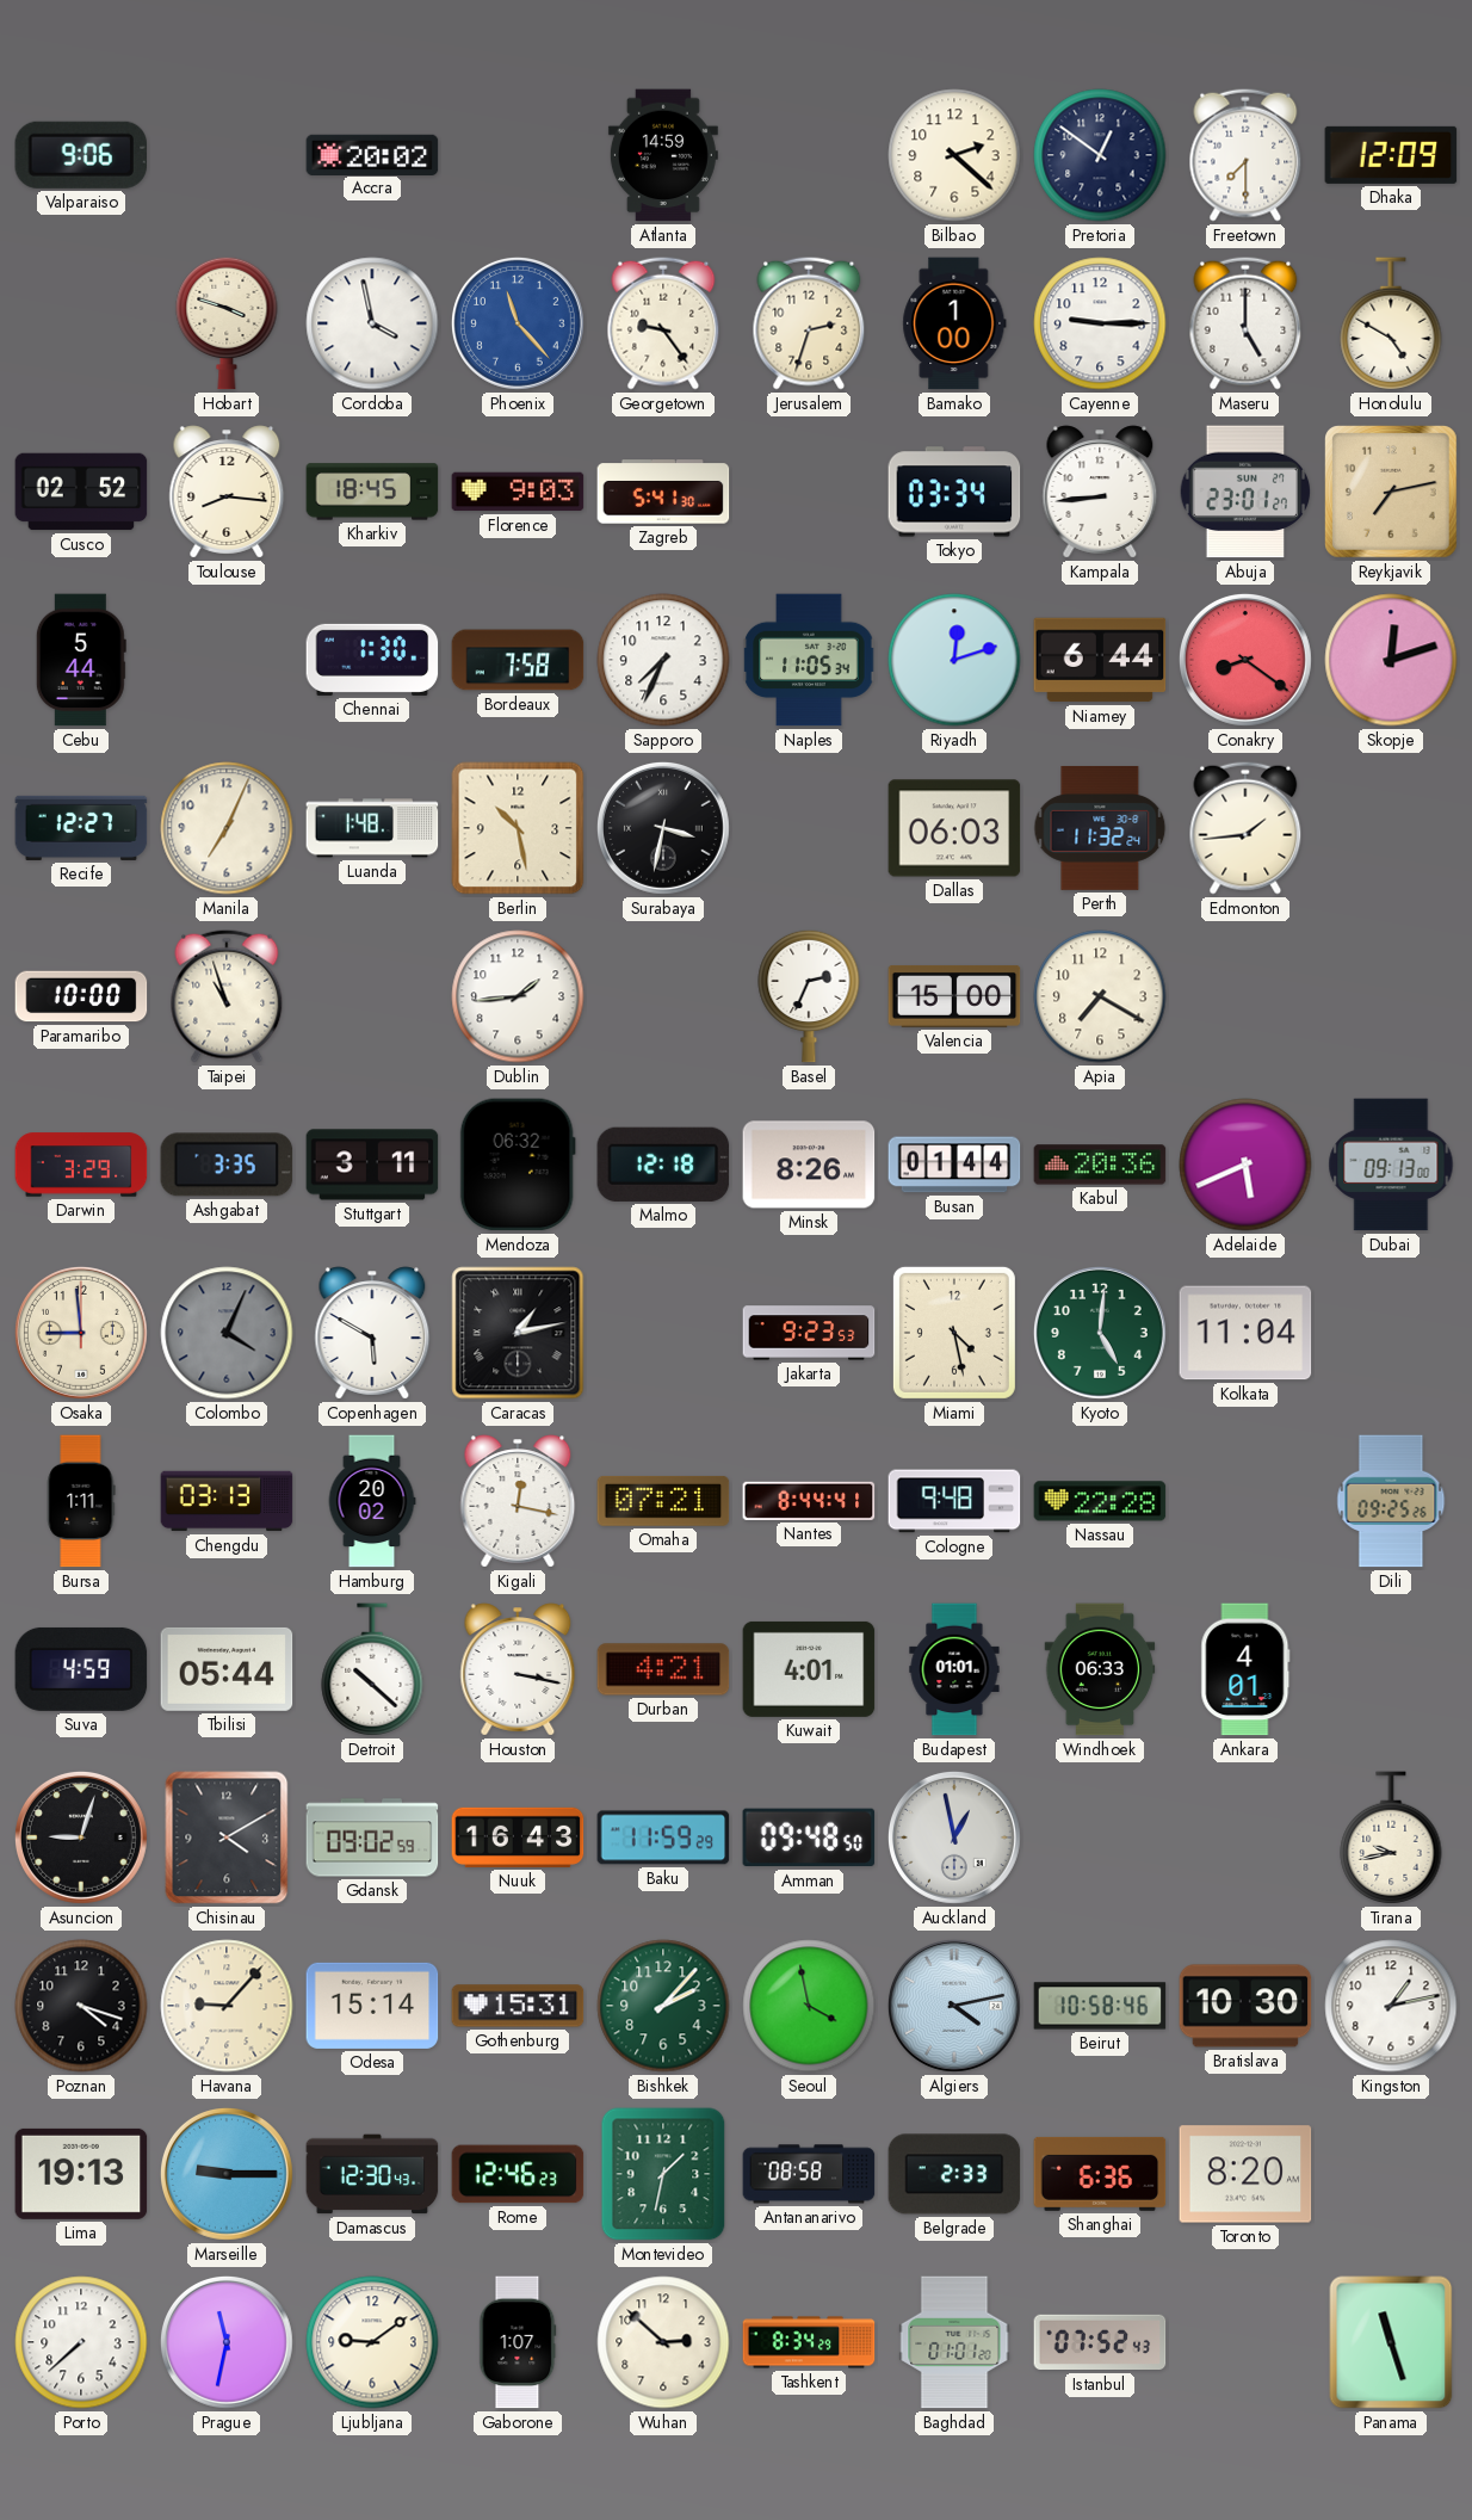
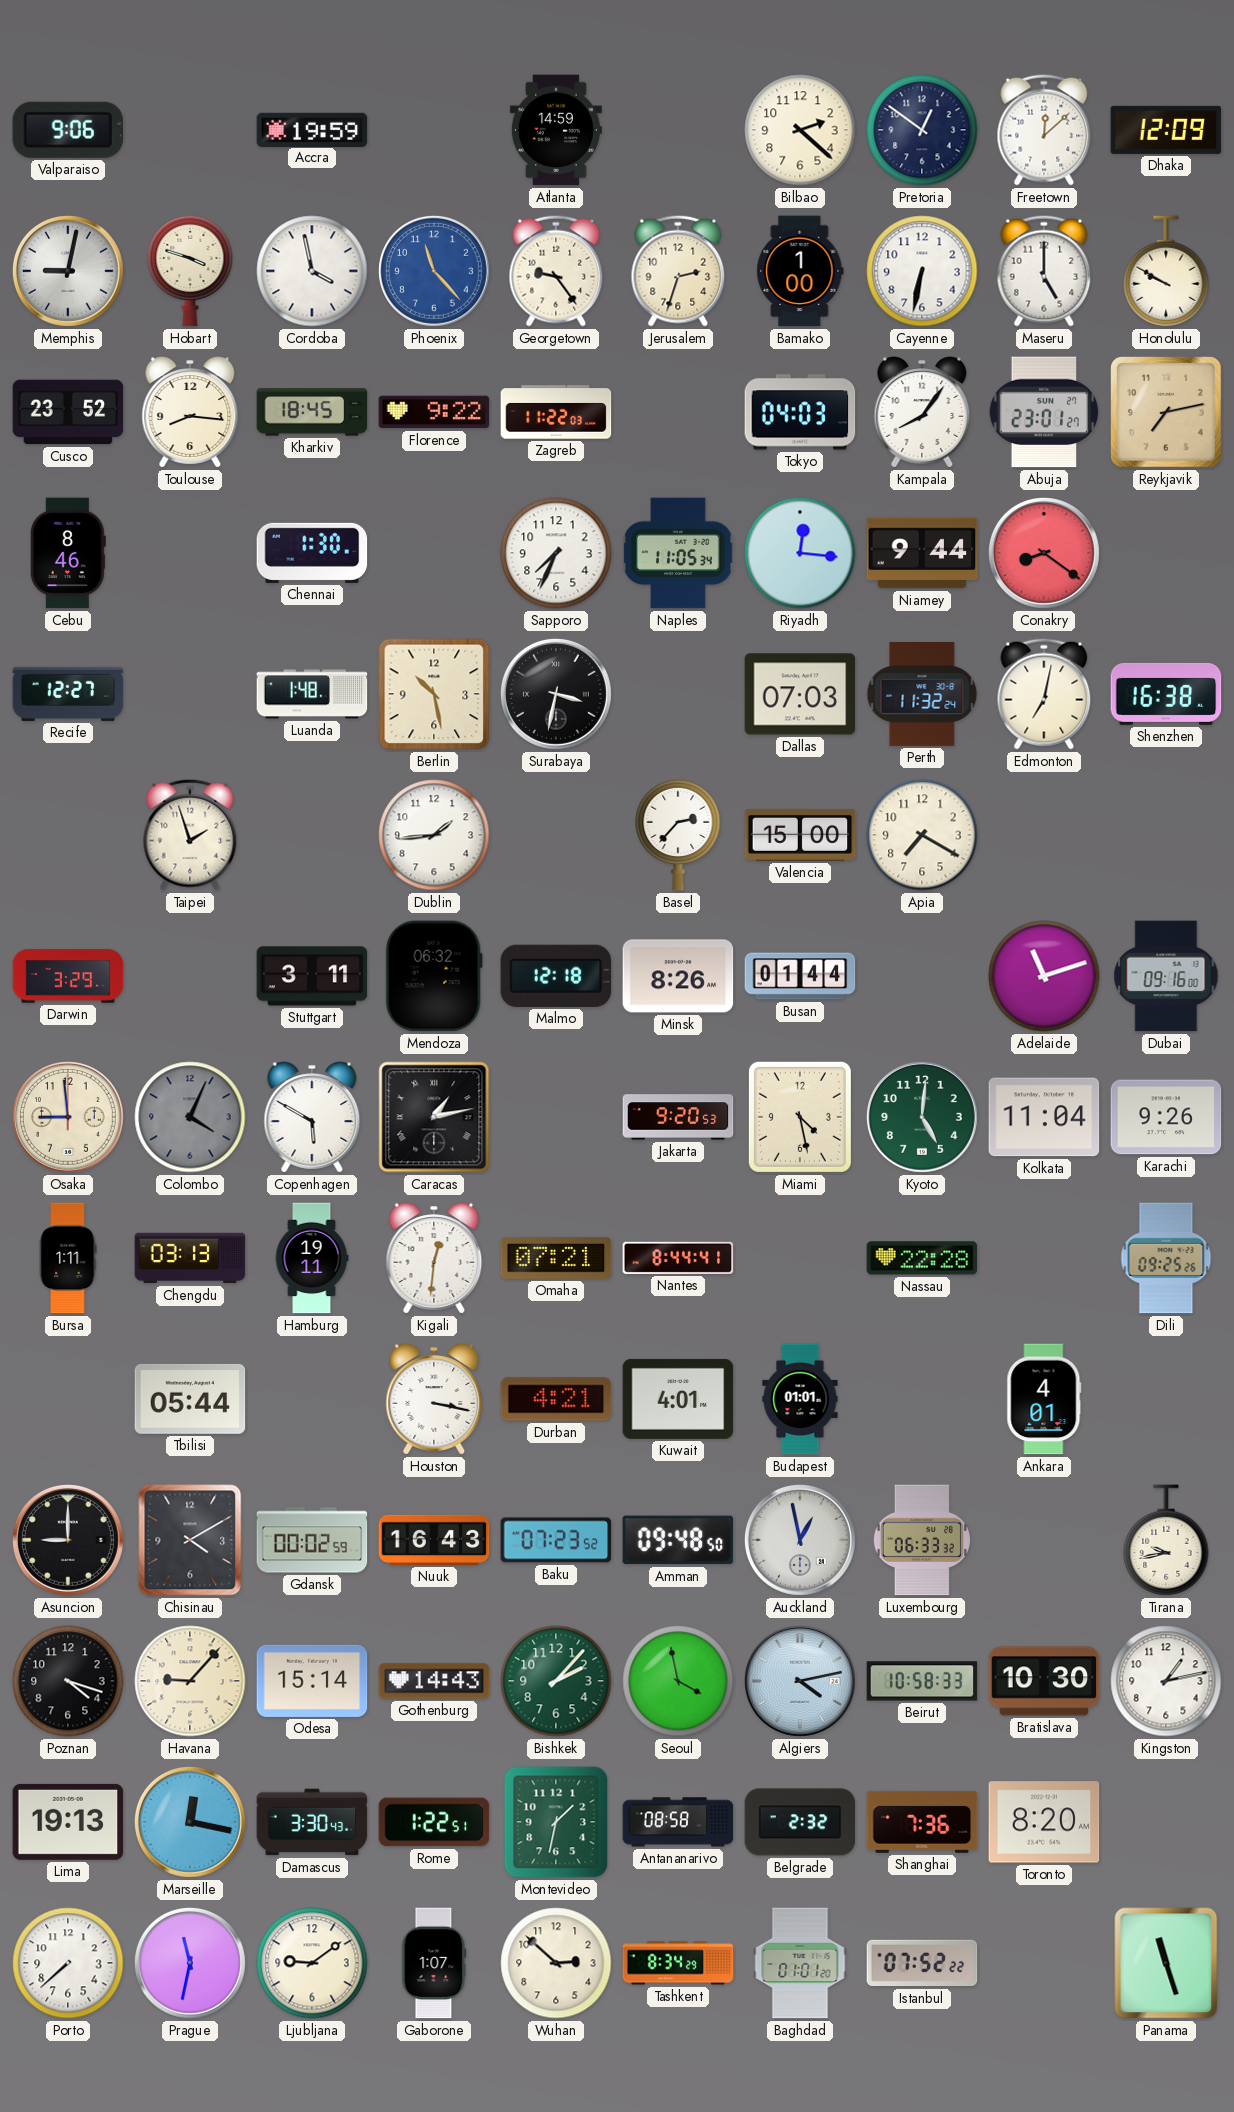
Accra: 20:02 -> 19:59
Freetown: 7:30 -> 12:08
Memphis: none -> 9:02
Cayenne: 9:15 -> 6:32
Honolulu: 4:50 -> 9:50
Cusco: 02:52 -> 23:52
Florence: 9:03 -> 9:22
Zagreb: 5:41 -> 11:22
Tokyo: 03:34 -> 04:03
Kampala: 8:44 -> 8:06
Cebu: 5:44 -> 8:46
Bordeaux: 7:58 -> none
Riyadh: 12:12 -> 12:16
Niamey: 6:44 -> 9:44
Skopje: 12:12 -> none
Manila: 7:04 -> none
Dallas: 06:03 -> 07:03
Edmonton: 1:44 -> 7:02
Shenzhen: none -> 16:38
Paramaribo: 10:00 -> none
Taipei: 10:57 -> 1:57
Basel: 2:34 -> 2:37
Ashgabat: 3:35 -> none
Kabul: 20:36 -> none
Adelaide: 5:41 -> 11:12
Dubai: 09:13 -> 09:16
Jakarta: 9:23 -> 9:20
Karachi: none -> 9:26
Hamburg: 20:02 -> 19:11
Kigali: 12:17 -> 12:31
Cologne: 9:48 -> none
Suva: 4:59 -> none
Detroit: 10:22 -> none
Windhoek: 06:33 -> none
Asuncion: 9:03 -> 9:00
Gdansk: 09:02 -> 00:02
Baku: 11:59 -> 07:23
Luxembourg: none -> 06:33
Gothenburg: 15:31 -> 14:43
Beirut: 10:58:46 -> 10:58:33
Marseille: 9:15 -> 12:17
Damascus: 12:30 -> 3:30
Rome: 12:46 -> 1:22
Belgrade: 2:33 -> 2:32
Shanghai: 6:36 -> 7:36
Istanbul: 07:52:43 -> 07:52:22
